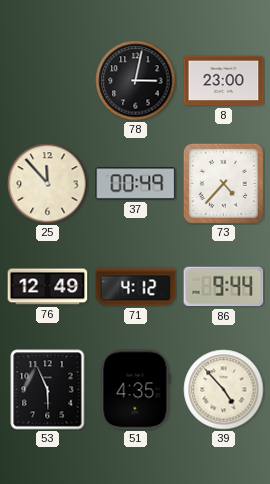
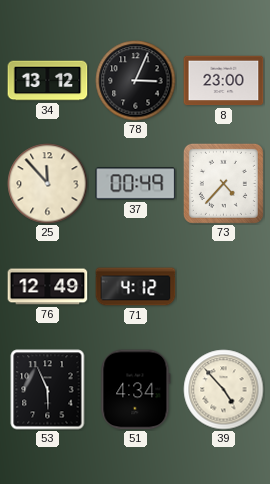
34: none -> 13:12
78: 3:02 -> 3:04
86: 9:44 -> none
51: 4:35 -> 4:34
